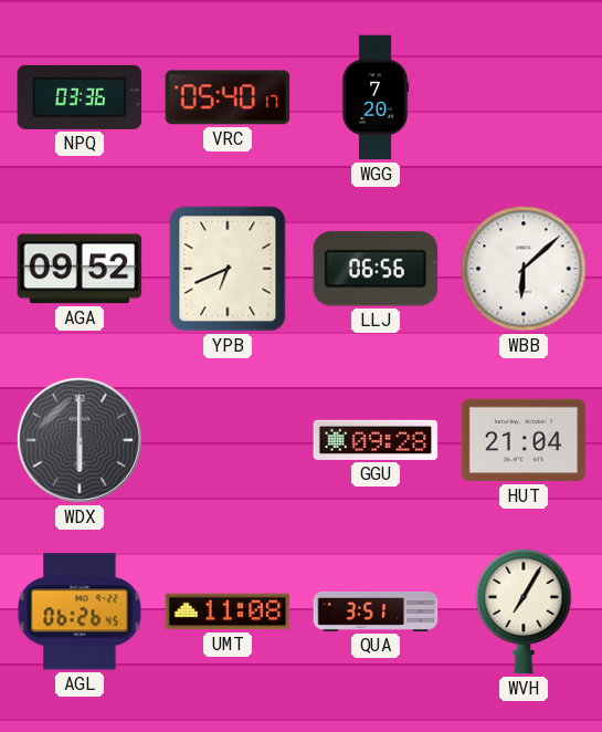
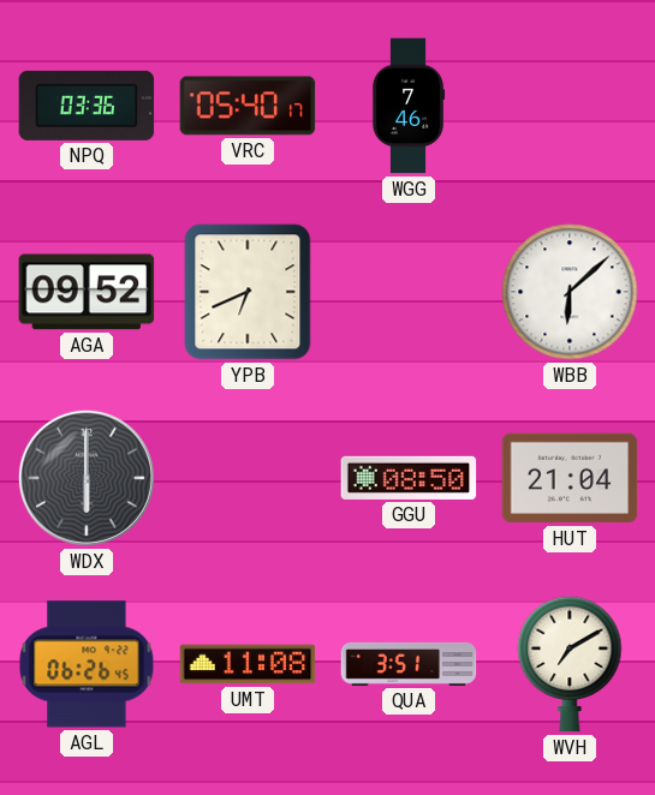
WGG: 7:20 -> 7:46
LLJ: 06:56 -> none
GGU: 09:28 -> 08:50
WVH: 7:05 -> 7:10
